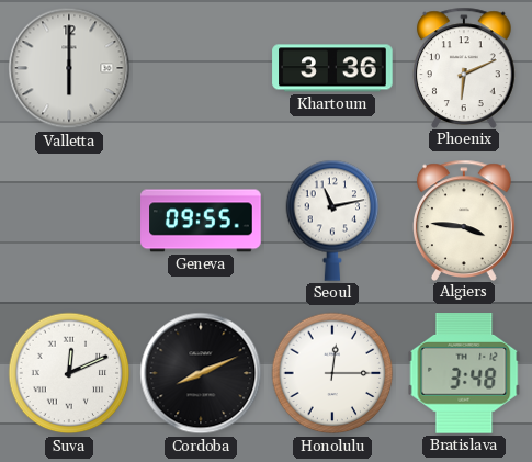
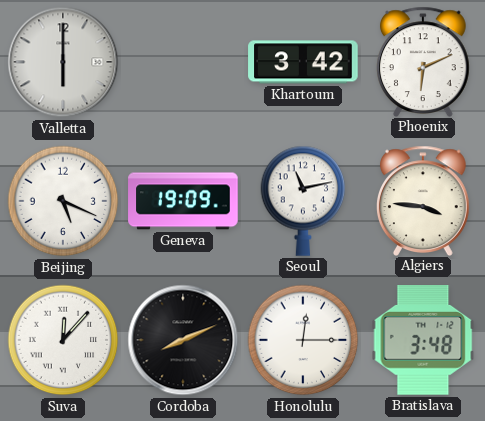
Khartoum: 3:36 -> 3:42
Beijing: none -> 5:19
Geneva: 09:55 -> 19:09
Suva: 12:11 -> 12:07
